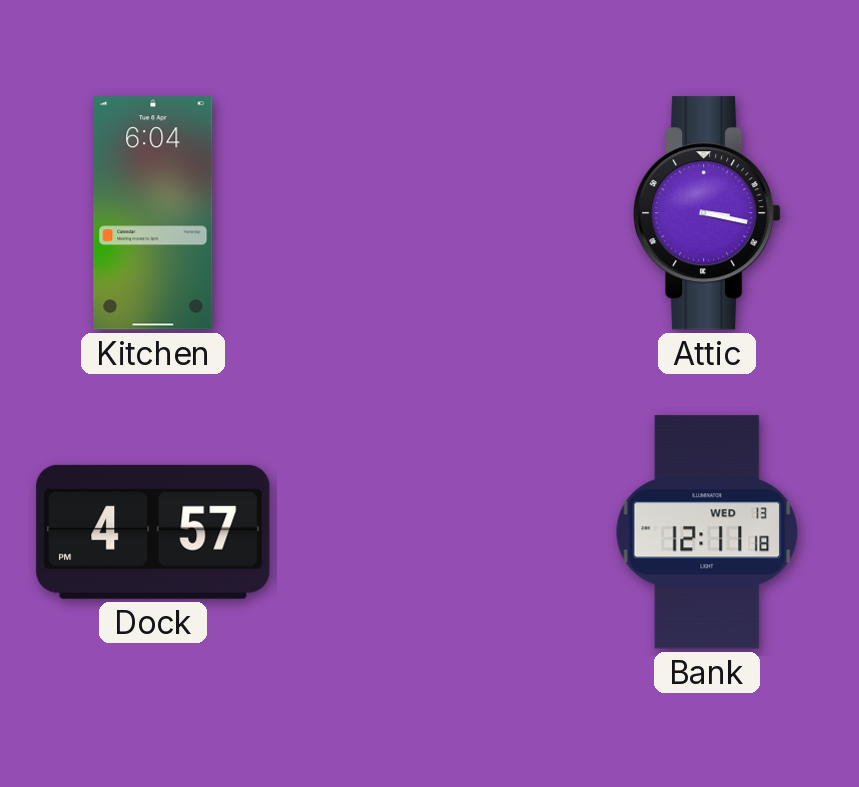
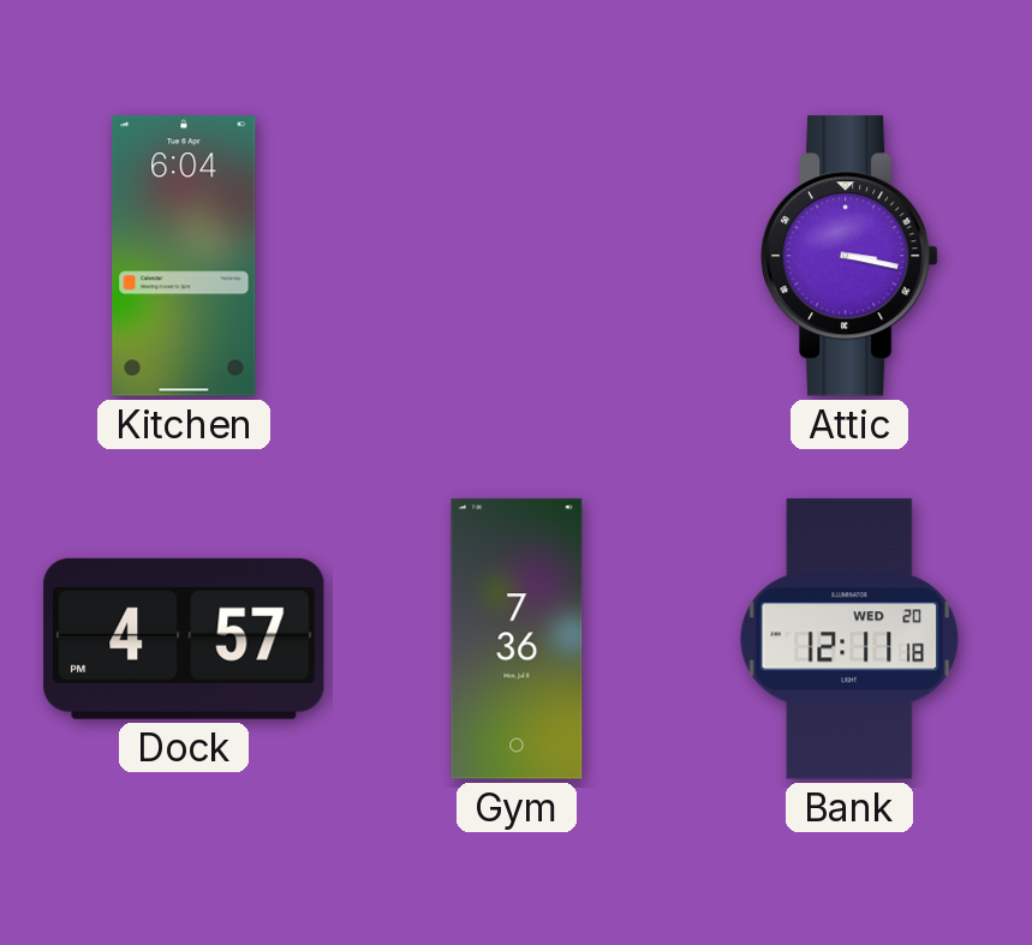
Gym: none -> 7:36
Bank date: WED 13 -> WED 20
